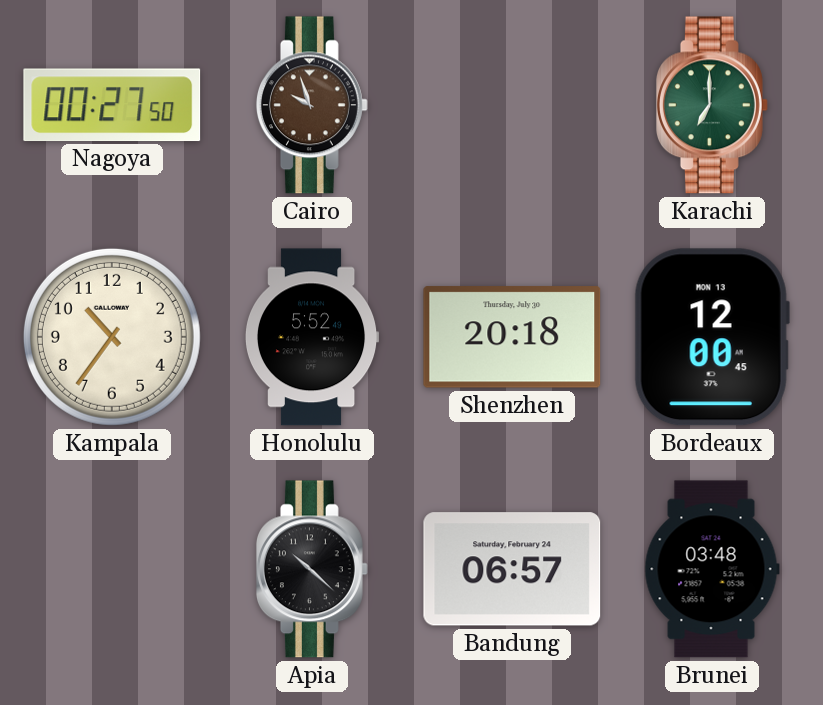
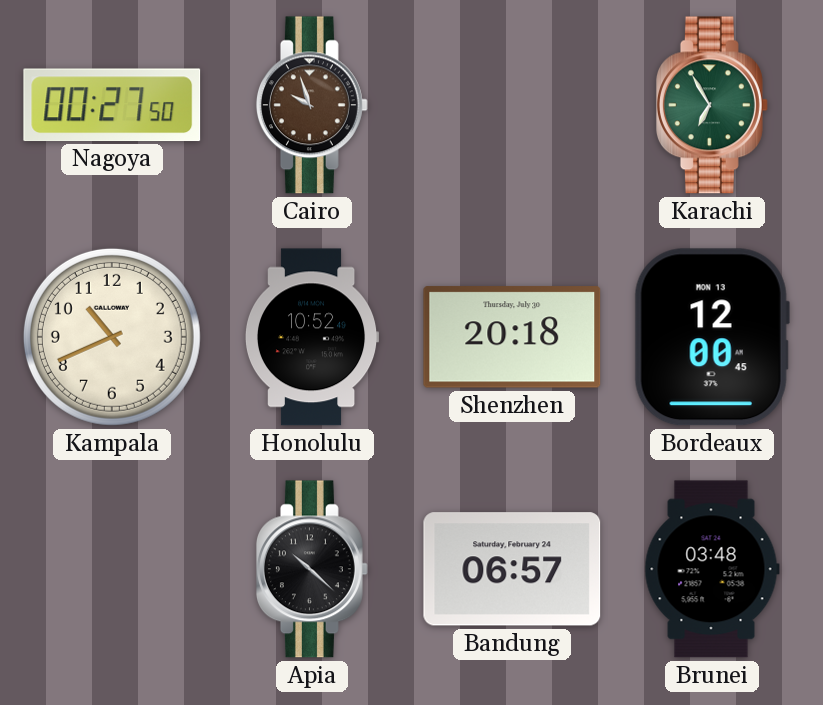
Karachi: 7:00 -> 6:55
Kampala: 10:36 -> 10:41
Honolulu: 5:52 -> 10:52
